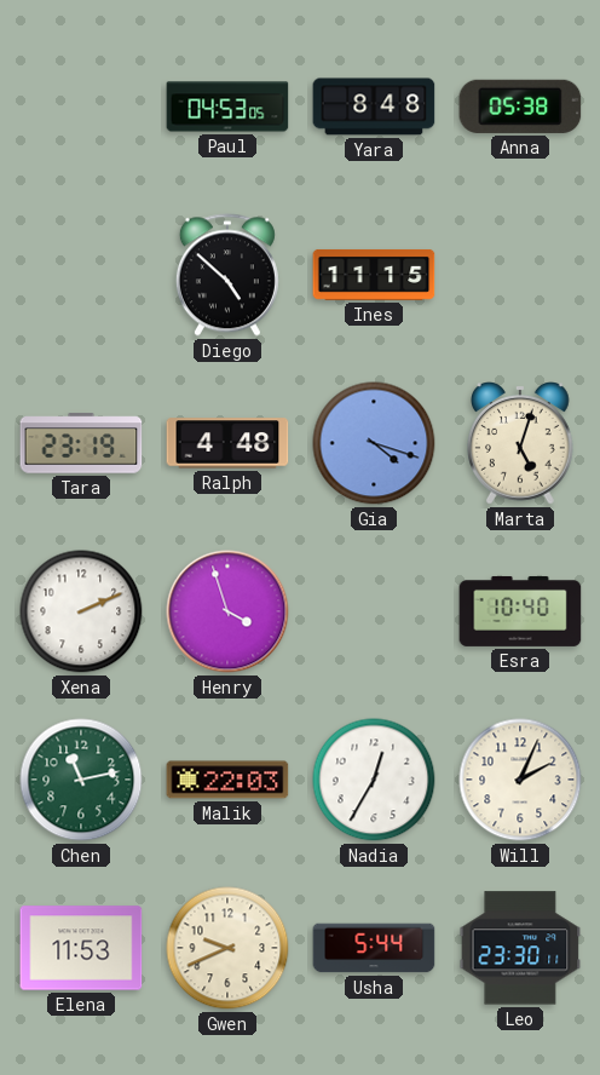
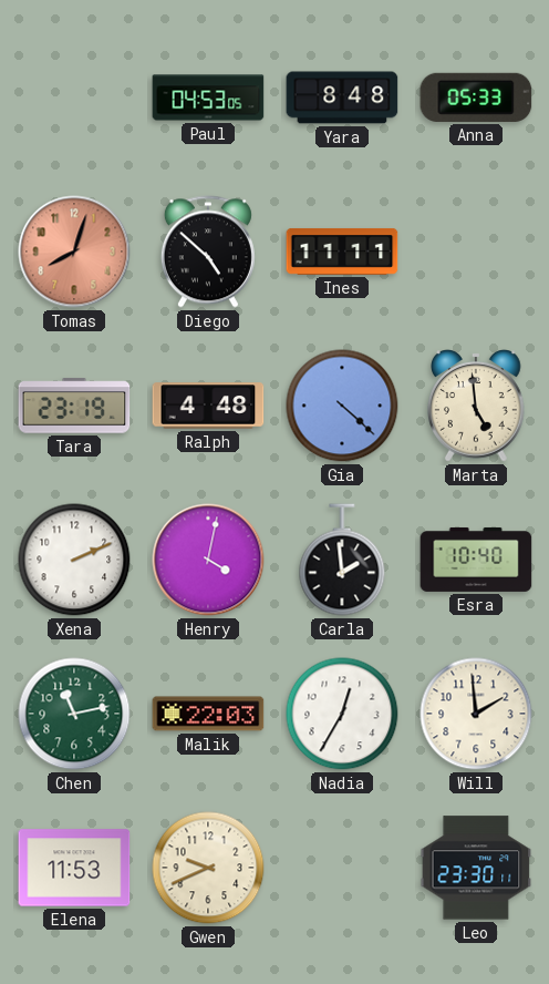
Anna: 05:38 -> 05:33
Tomas: none -> 8:03
Ines: 11:15 -> 11:11
Gia: 4:18 -> 4:22
Marta: 5:03 -> 4:59
Henry: 3:57 -> 4:02
Carla: none -> 1:59
Will: 2:04 -> 1:59
Usha: 5:44 -> none
